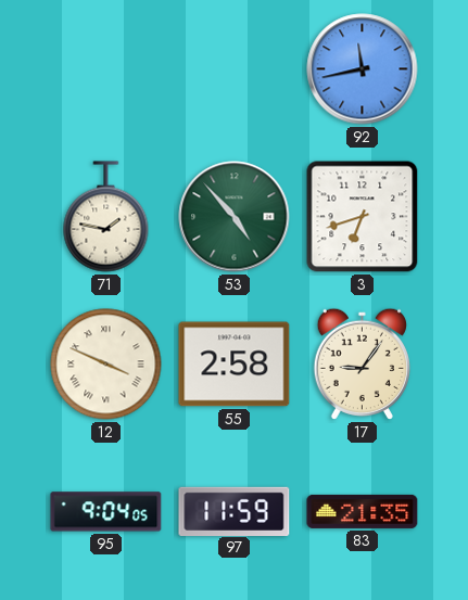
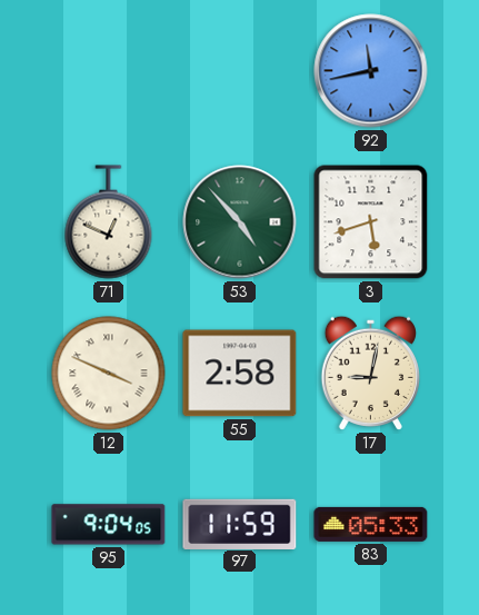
71: 1:47 -> 12:49
3: 6:42 -> 5:42
17: 9:06 -> 9:02
83: 21:35 -> 05:33
